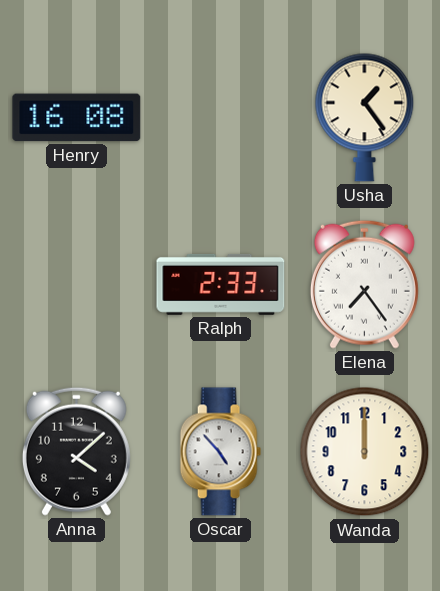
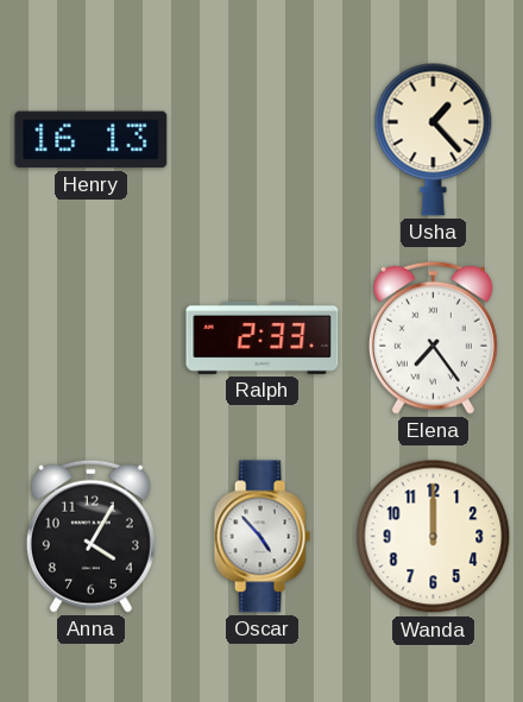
Henry: 16:08 -> 16:13
Usha: 1:24 -> 1:23
Anna: 4:08 -> 4:05
